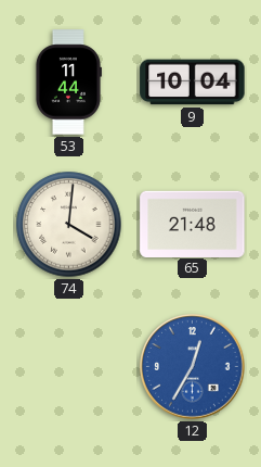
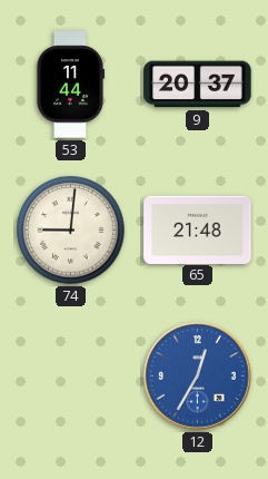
9: 10:04 -> 20:37
74: 4:01 -> 9:01
